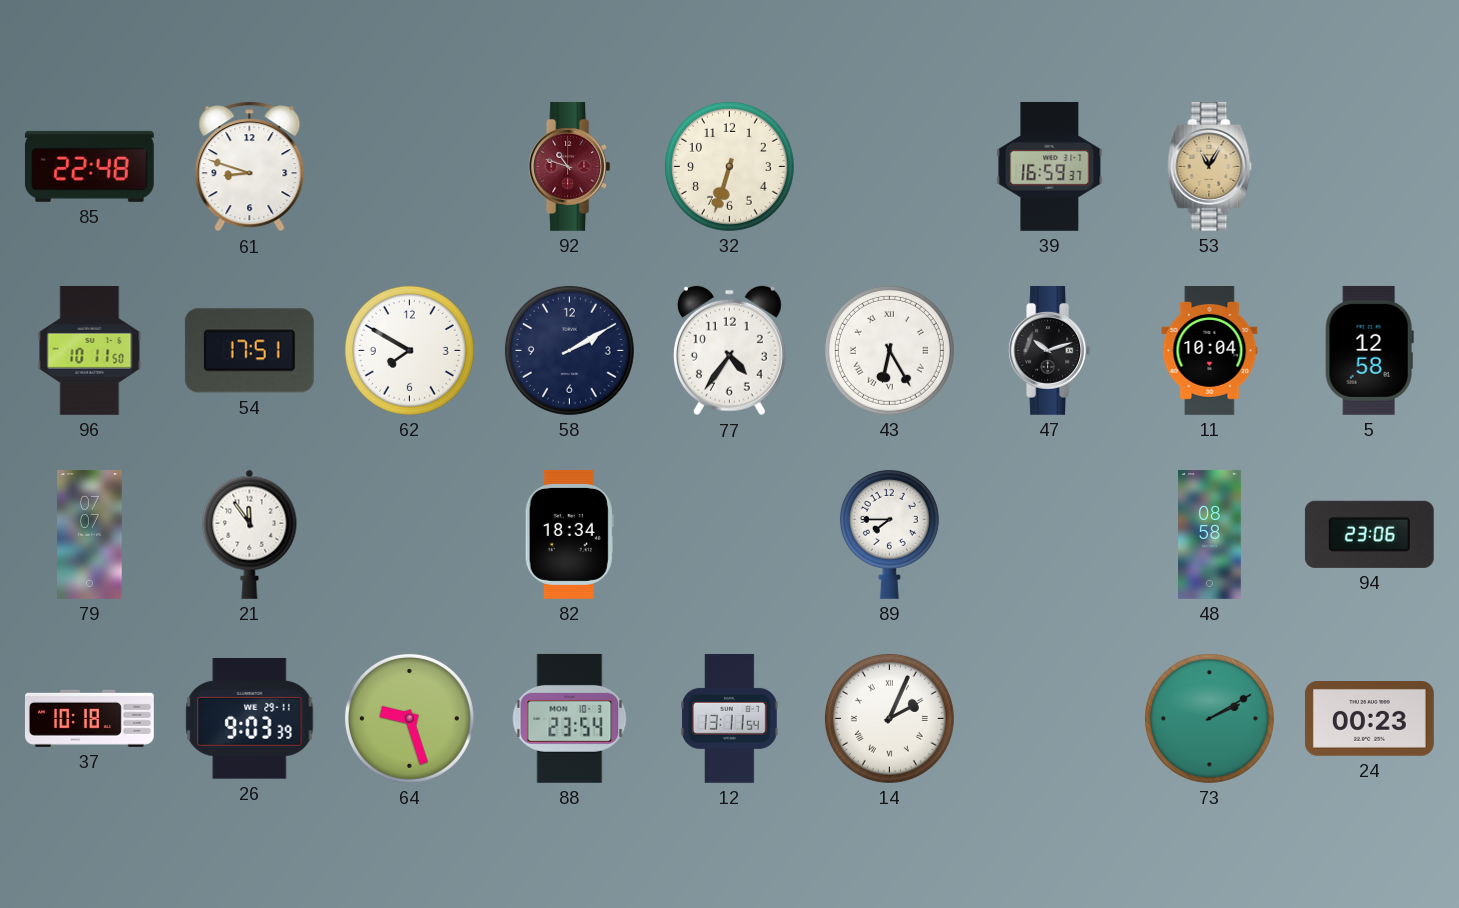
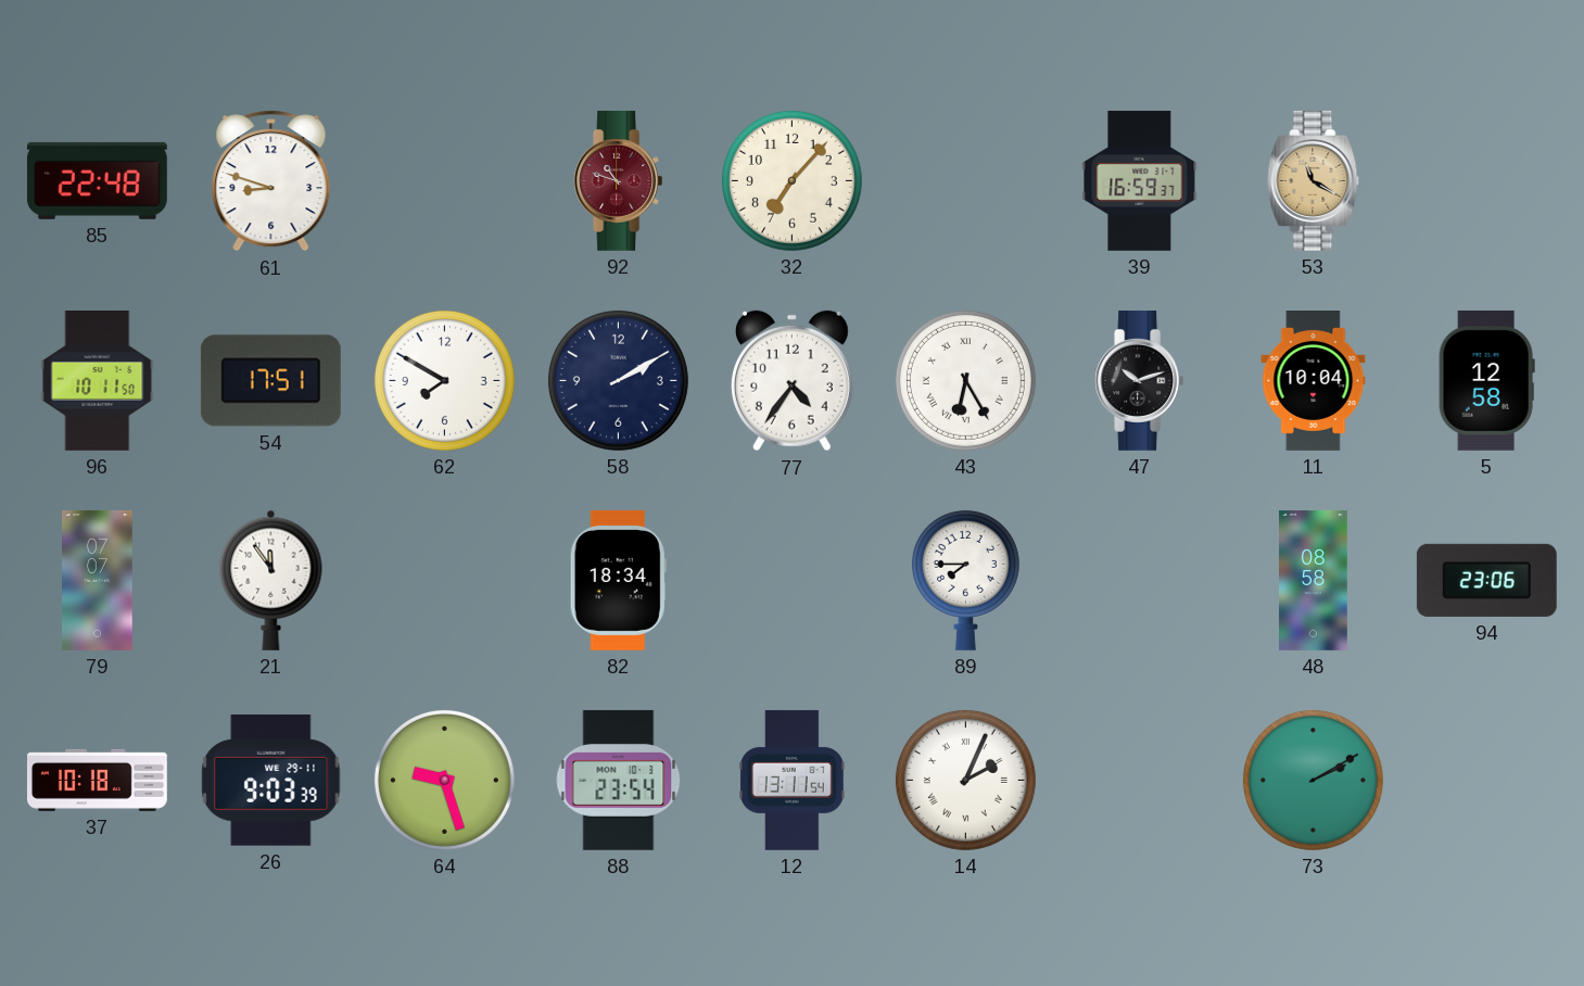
32: 6:33 -> 7:07
53: 11:05 -> 11:20
24: 00:23 -> none
